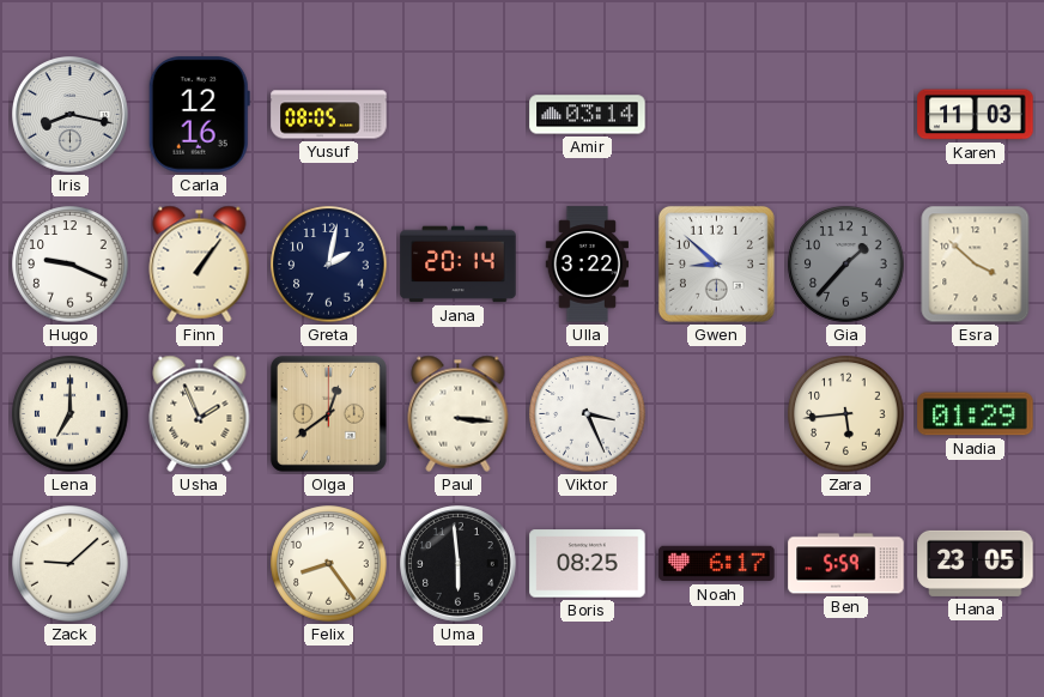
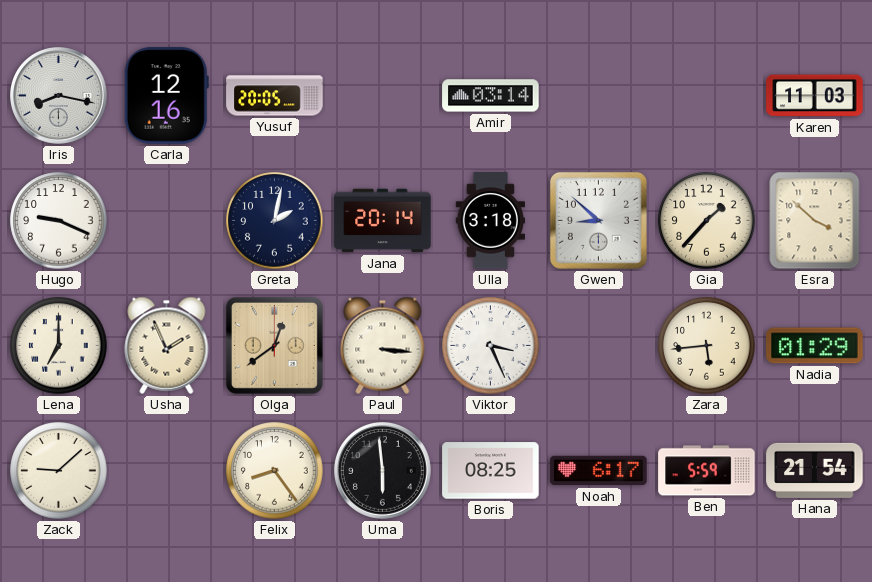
Yusuf: 08:05 -> 20:05
Finn: 1:06 -> none
Ulla: 3:22 -> 3:18
Gia dial: grey -> cream
Hana: 23:05 -> 21:54
